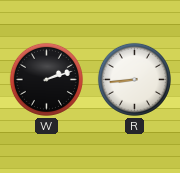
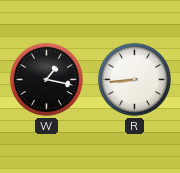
W: 2:12 -> 1:17
